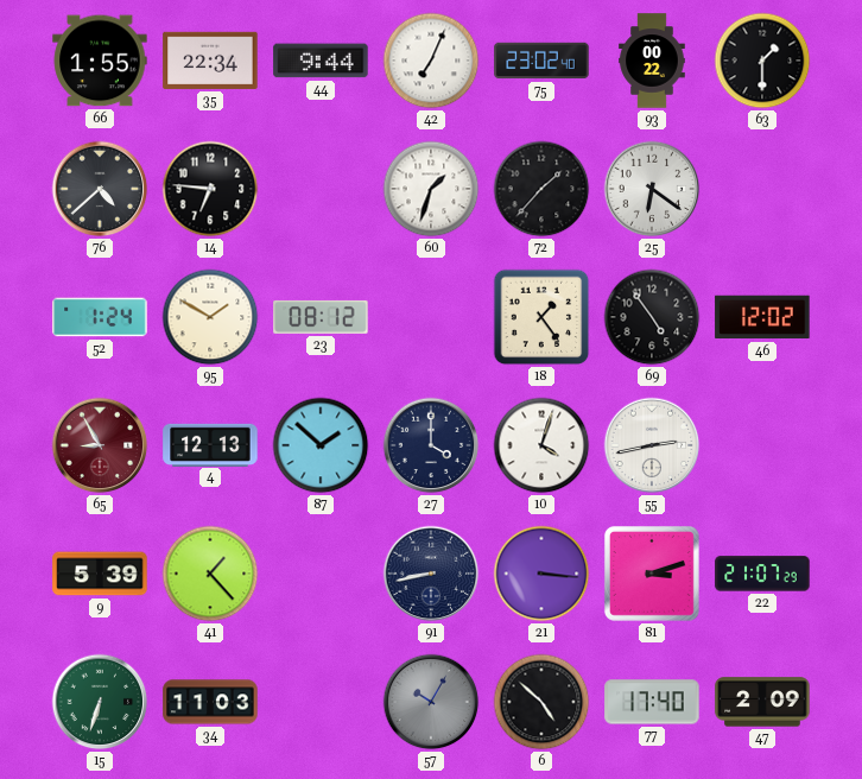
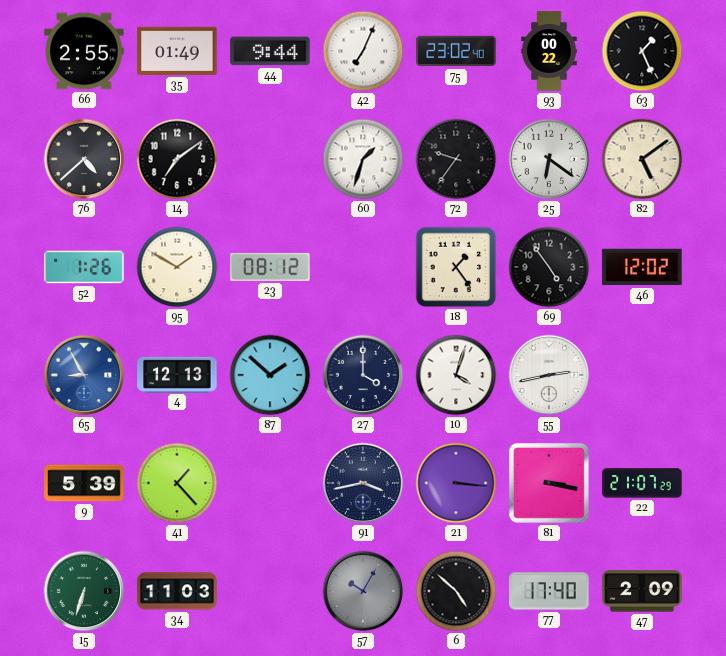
66: 1:55 -> 2:55
35: 22:34 -> 01:49
63: 1:30 -> 1:26
14: 6:46 -> 7:09
72: 1:37 -> 9:36
82: none -> 5:09
52: 1:24 -> 1:26
65 dial: burgundy -> blue
91: 8:43 -> 3:43
81: 3:12 -> 3:17
